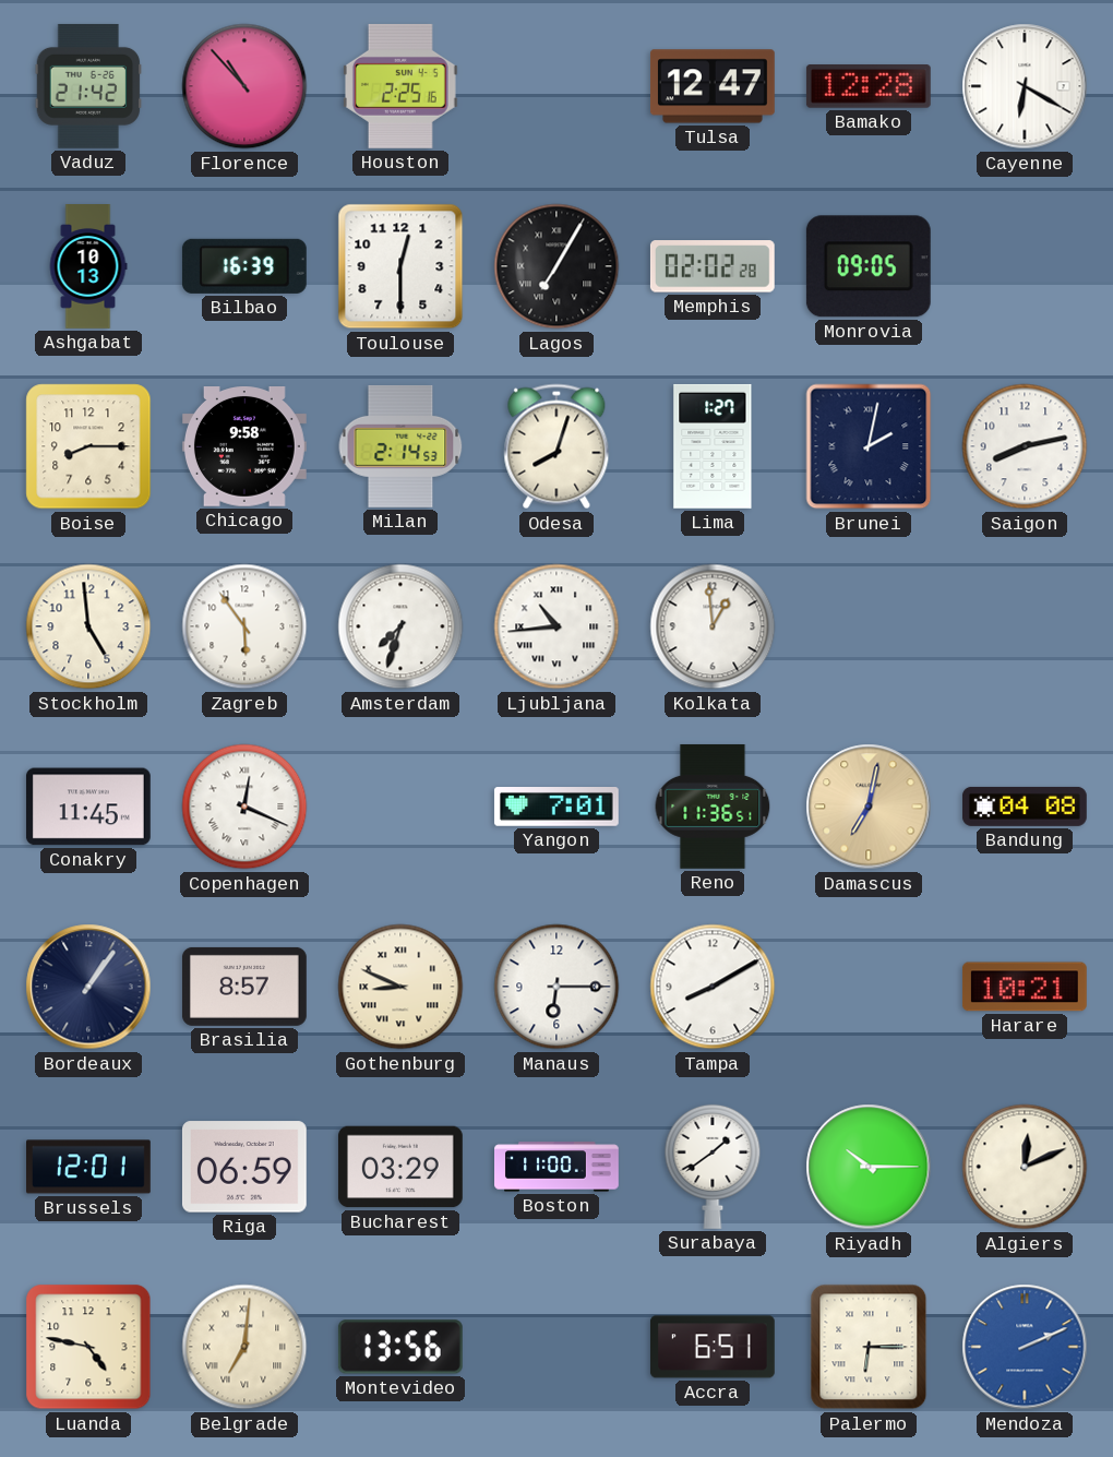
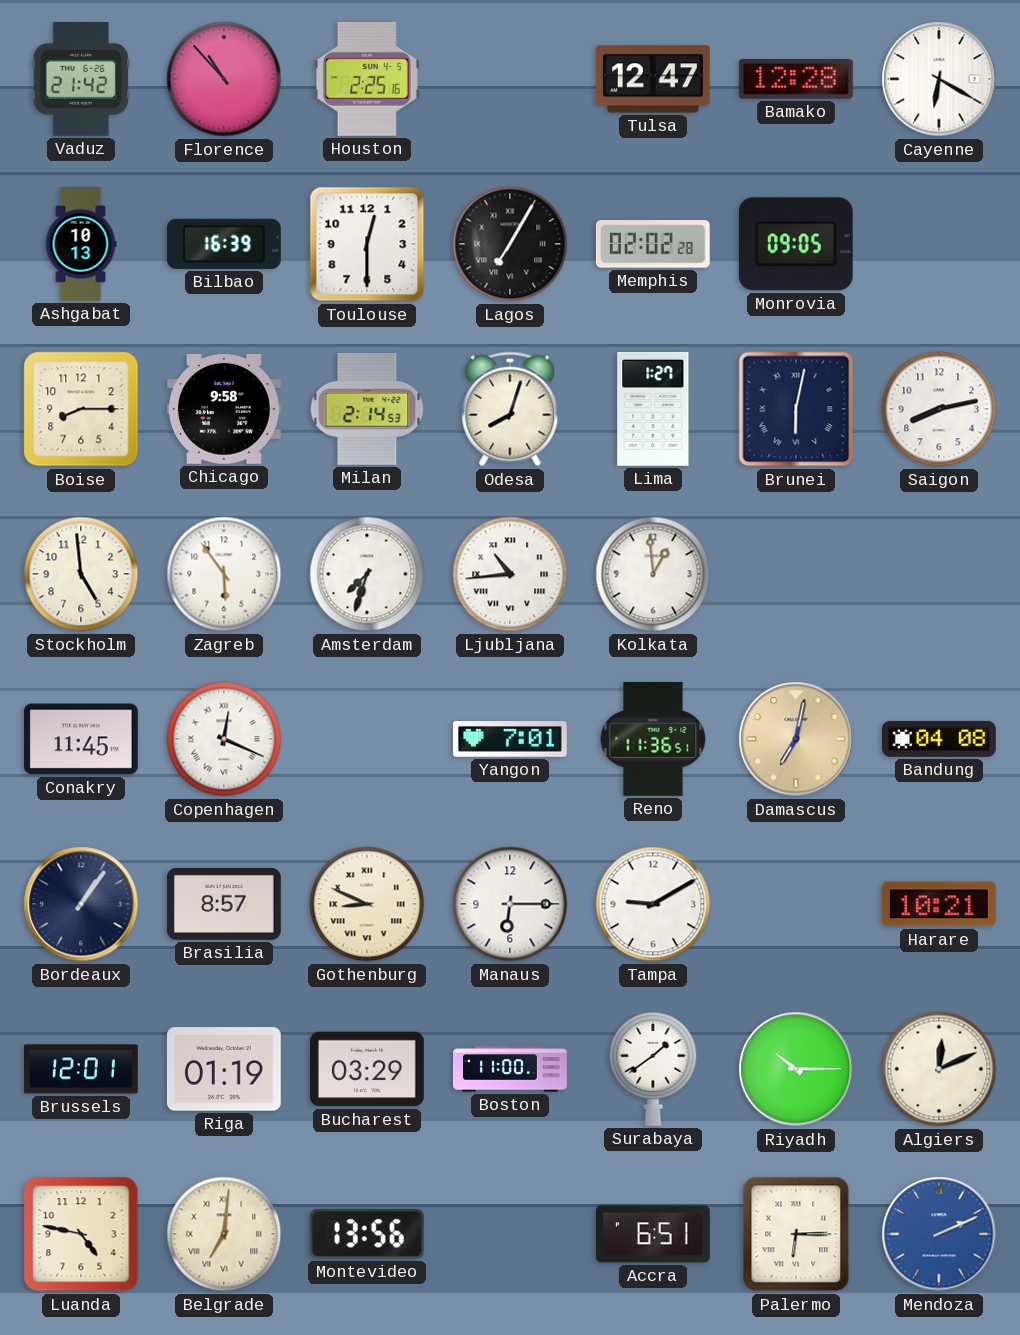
Brunei: 2:02 -> 6:02
Tampa: 8:10 -> 9:10
Riga: 06:59 -> 01:19
